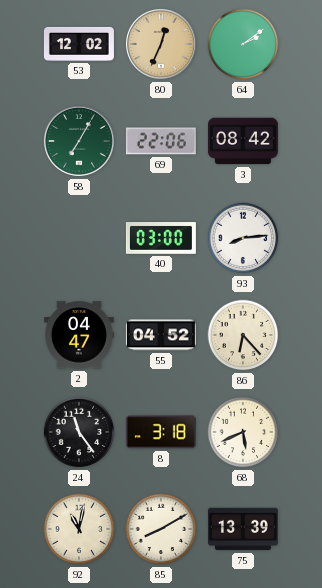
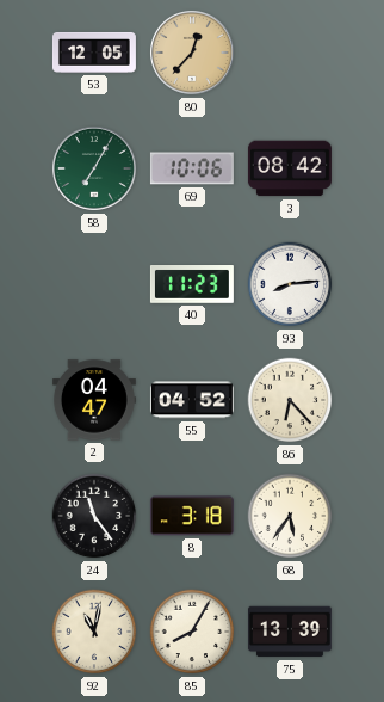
53: 12:02 -> 12:05
80: 12:34 -> 12:37
64: 2:09 -> none
69: 22:06 -> 10:06
40: 03:00 -> 11:23
68: 5:41 -> 5:36
85: 8:10 -> 8:05
